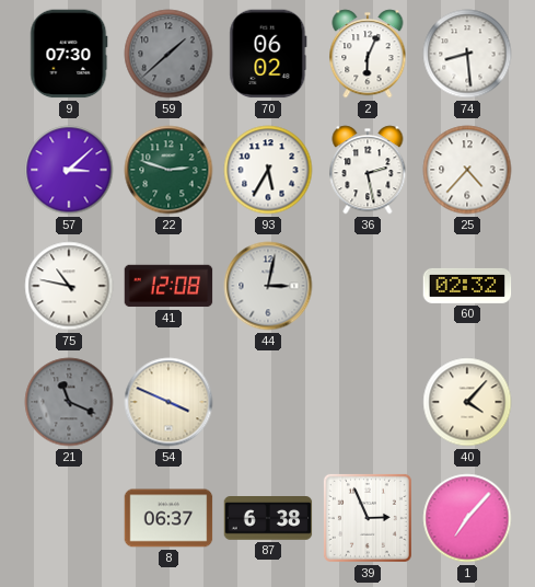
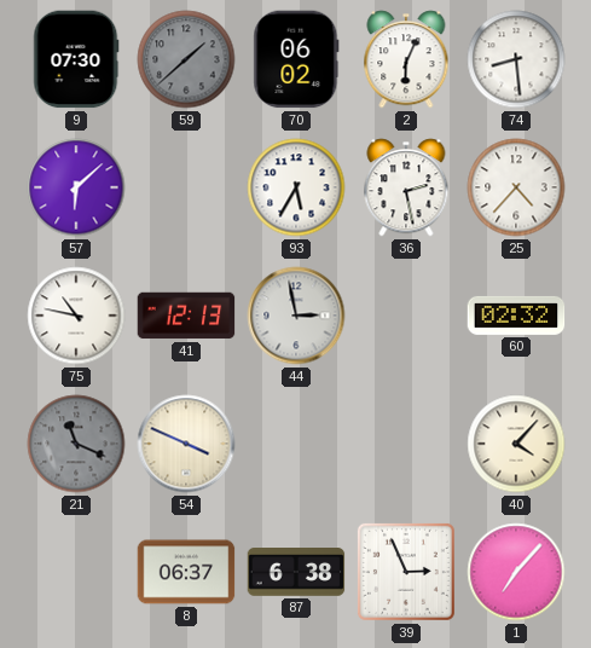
57: 3:08 -> 6:08
22: 2:48 -> none
41: 12:08 -> 12:13
44: 3:02 -> 2:58
